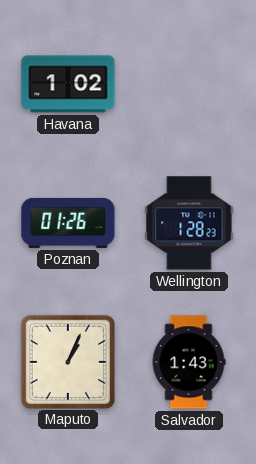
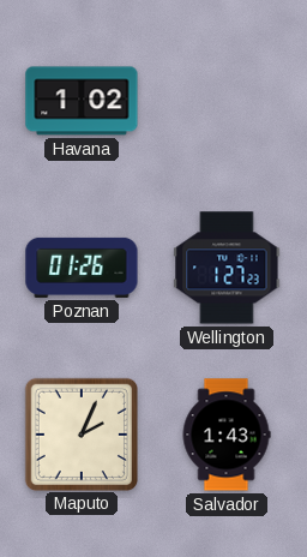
Wellington: 1:28 -> 1:27
Maputo: 1:04 -> 2:04
